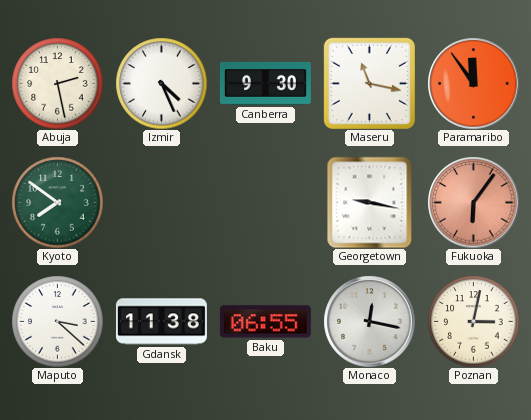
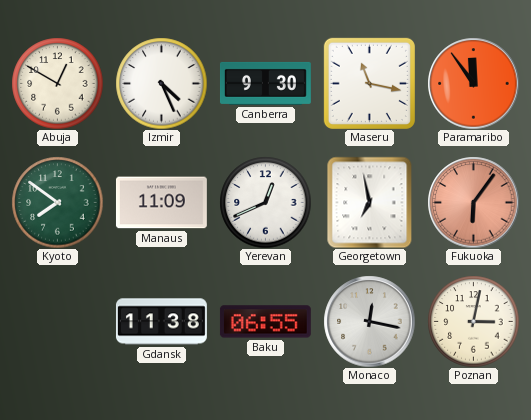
Abuja: 2:28 -> 12:50
Manaus: none -> 11:09
Yerevan: none -> 12:41
Georgetown: 9:17 -> 6:58
Maputo: 3:22 -> none
